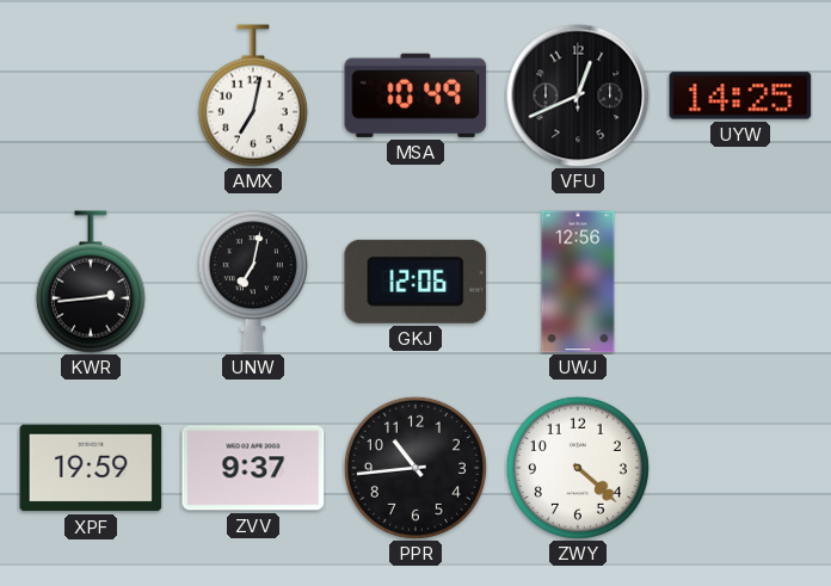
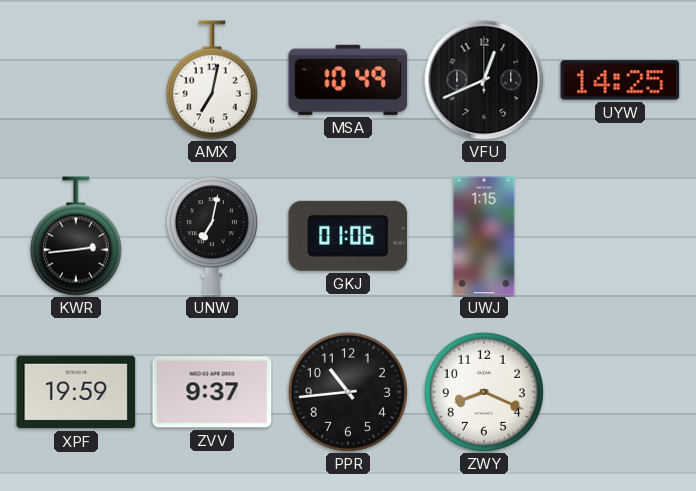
GKJ: 12:06 -> 01:06
UWJ: 12:56 -> 1:15
ZWY: 4:22 -> 8:19
